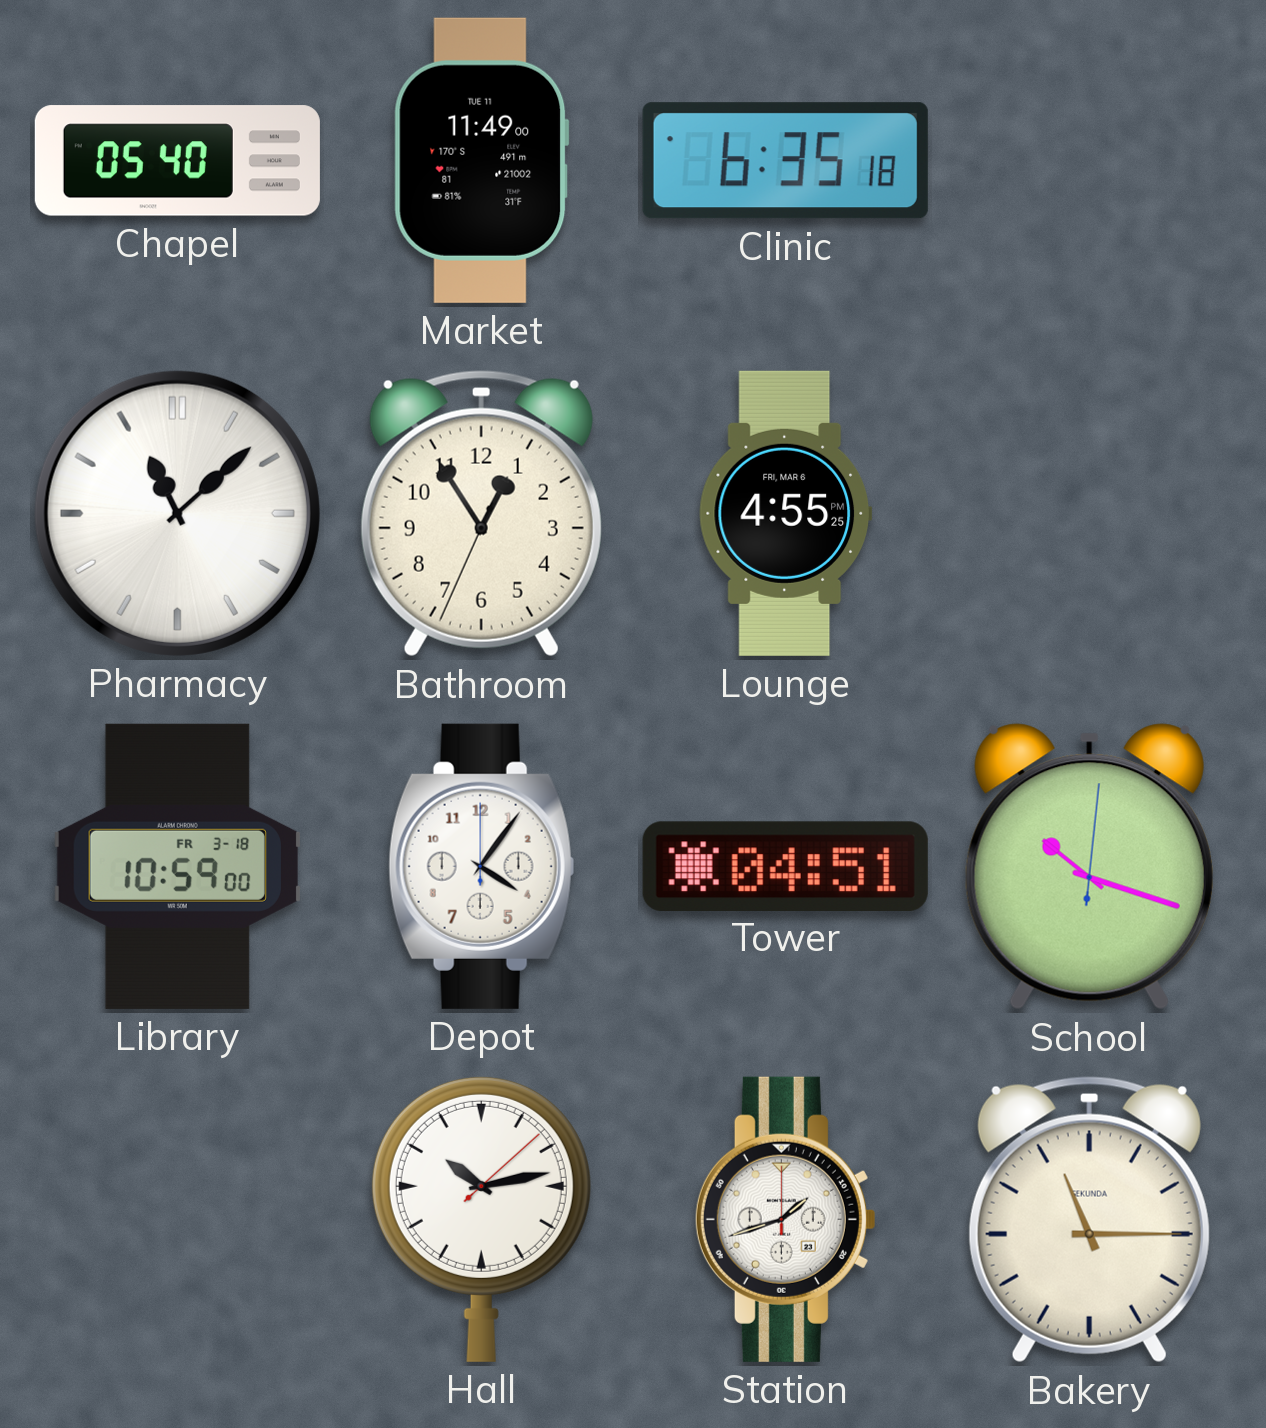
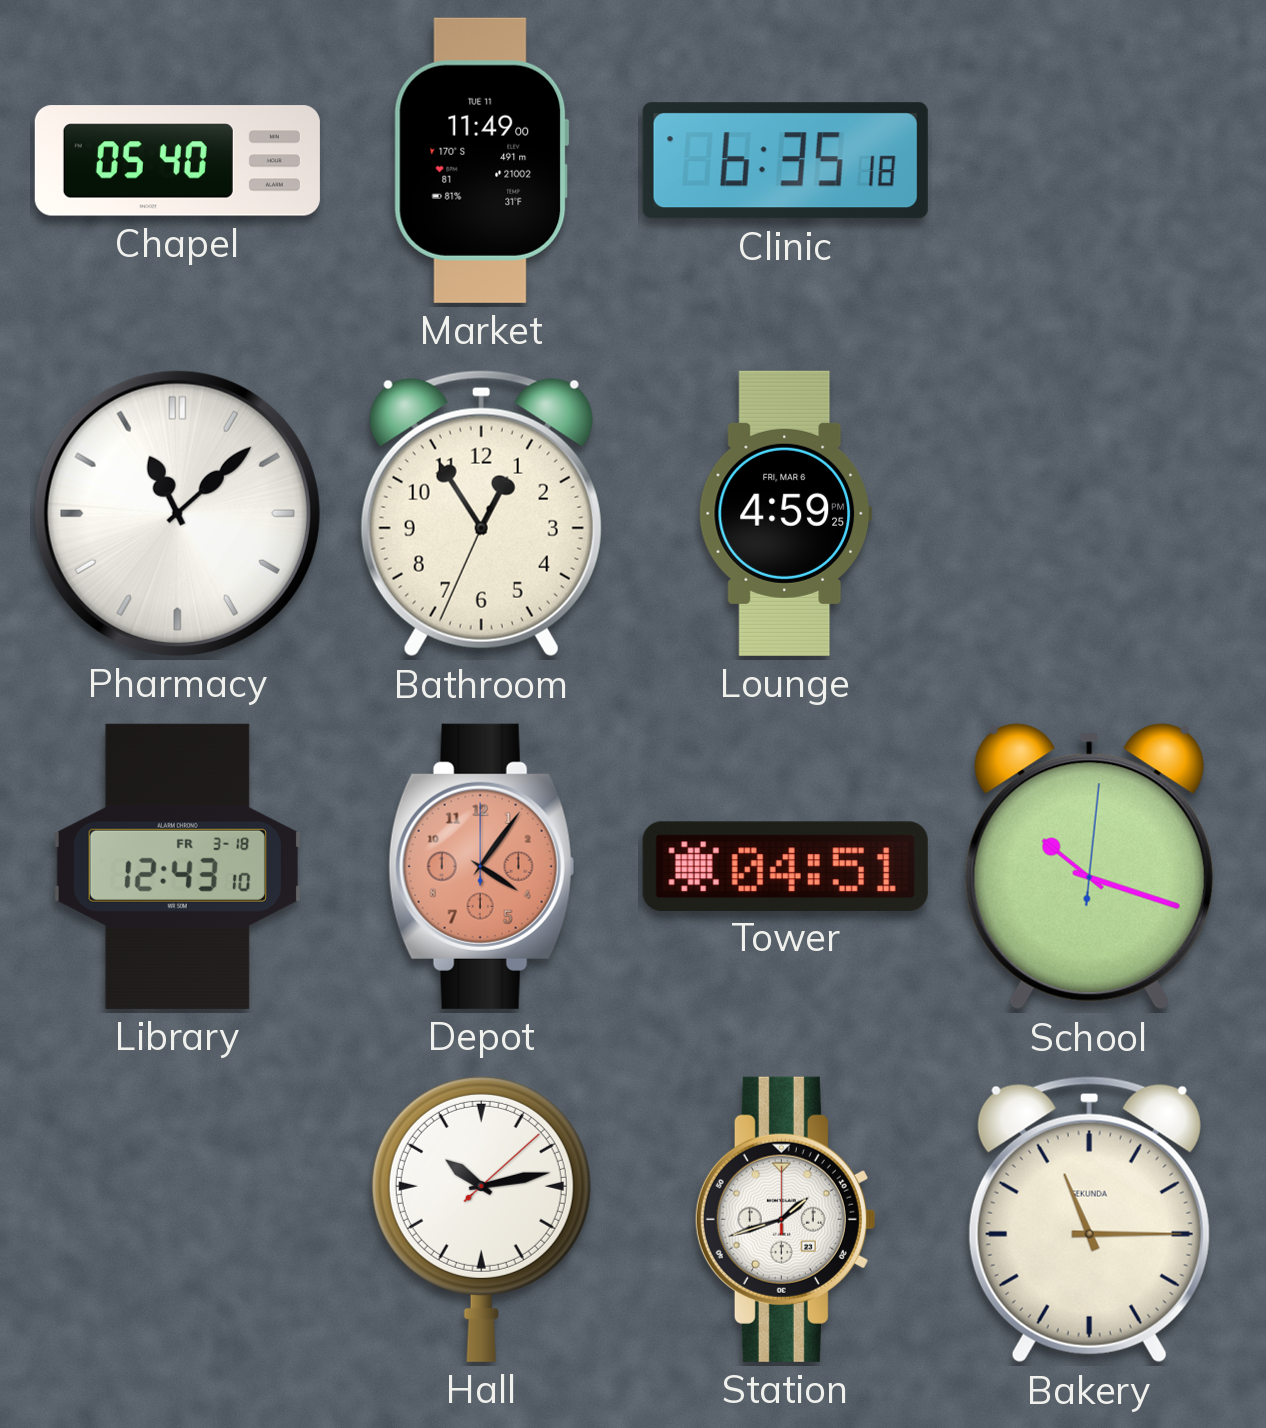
Lounge: 4:55 -> 4:59
Library: 10:59 -> 12:43
Depot dial: white -> salmon
